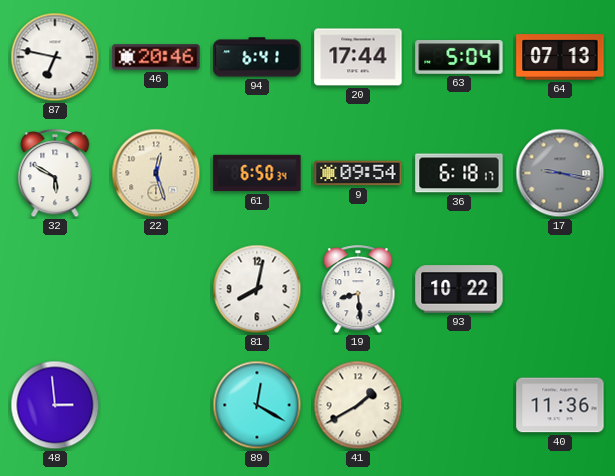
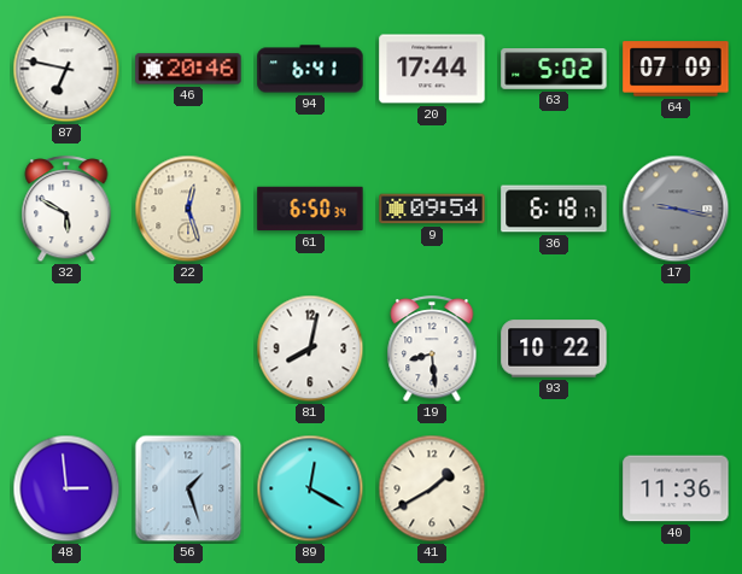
63: 5:04 -> 5:02
64: 07:13 -> 07:09
56: none -> 1:27
